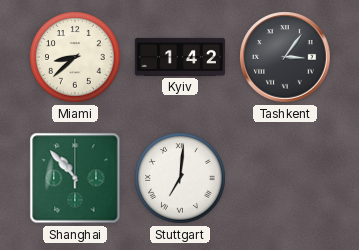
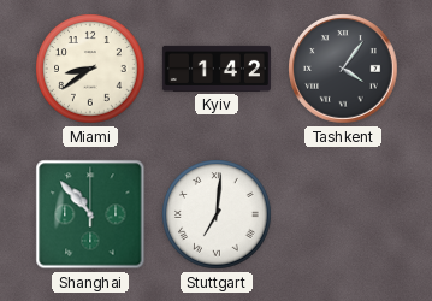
Miami: 8:38 -> 8:39
Tashkent: 3:06 -> 4:06
